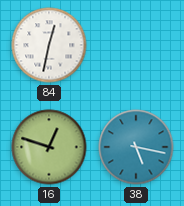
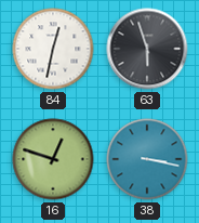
63: none -> 5:57
38: 5:17 -> 3:17
